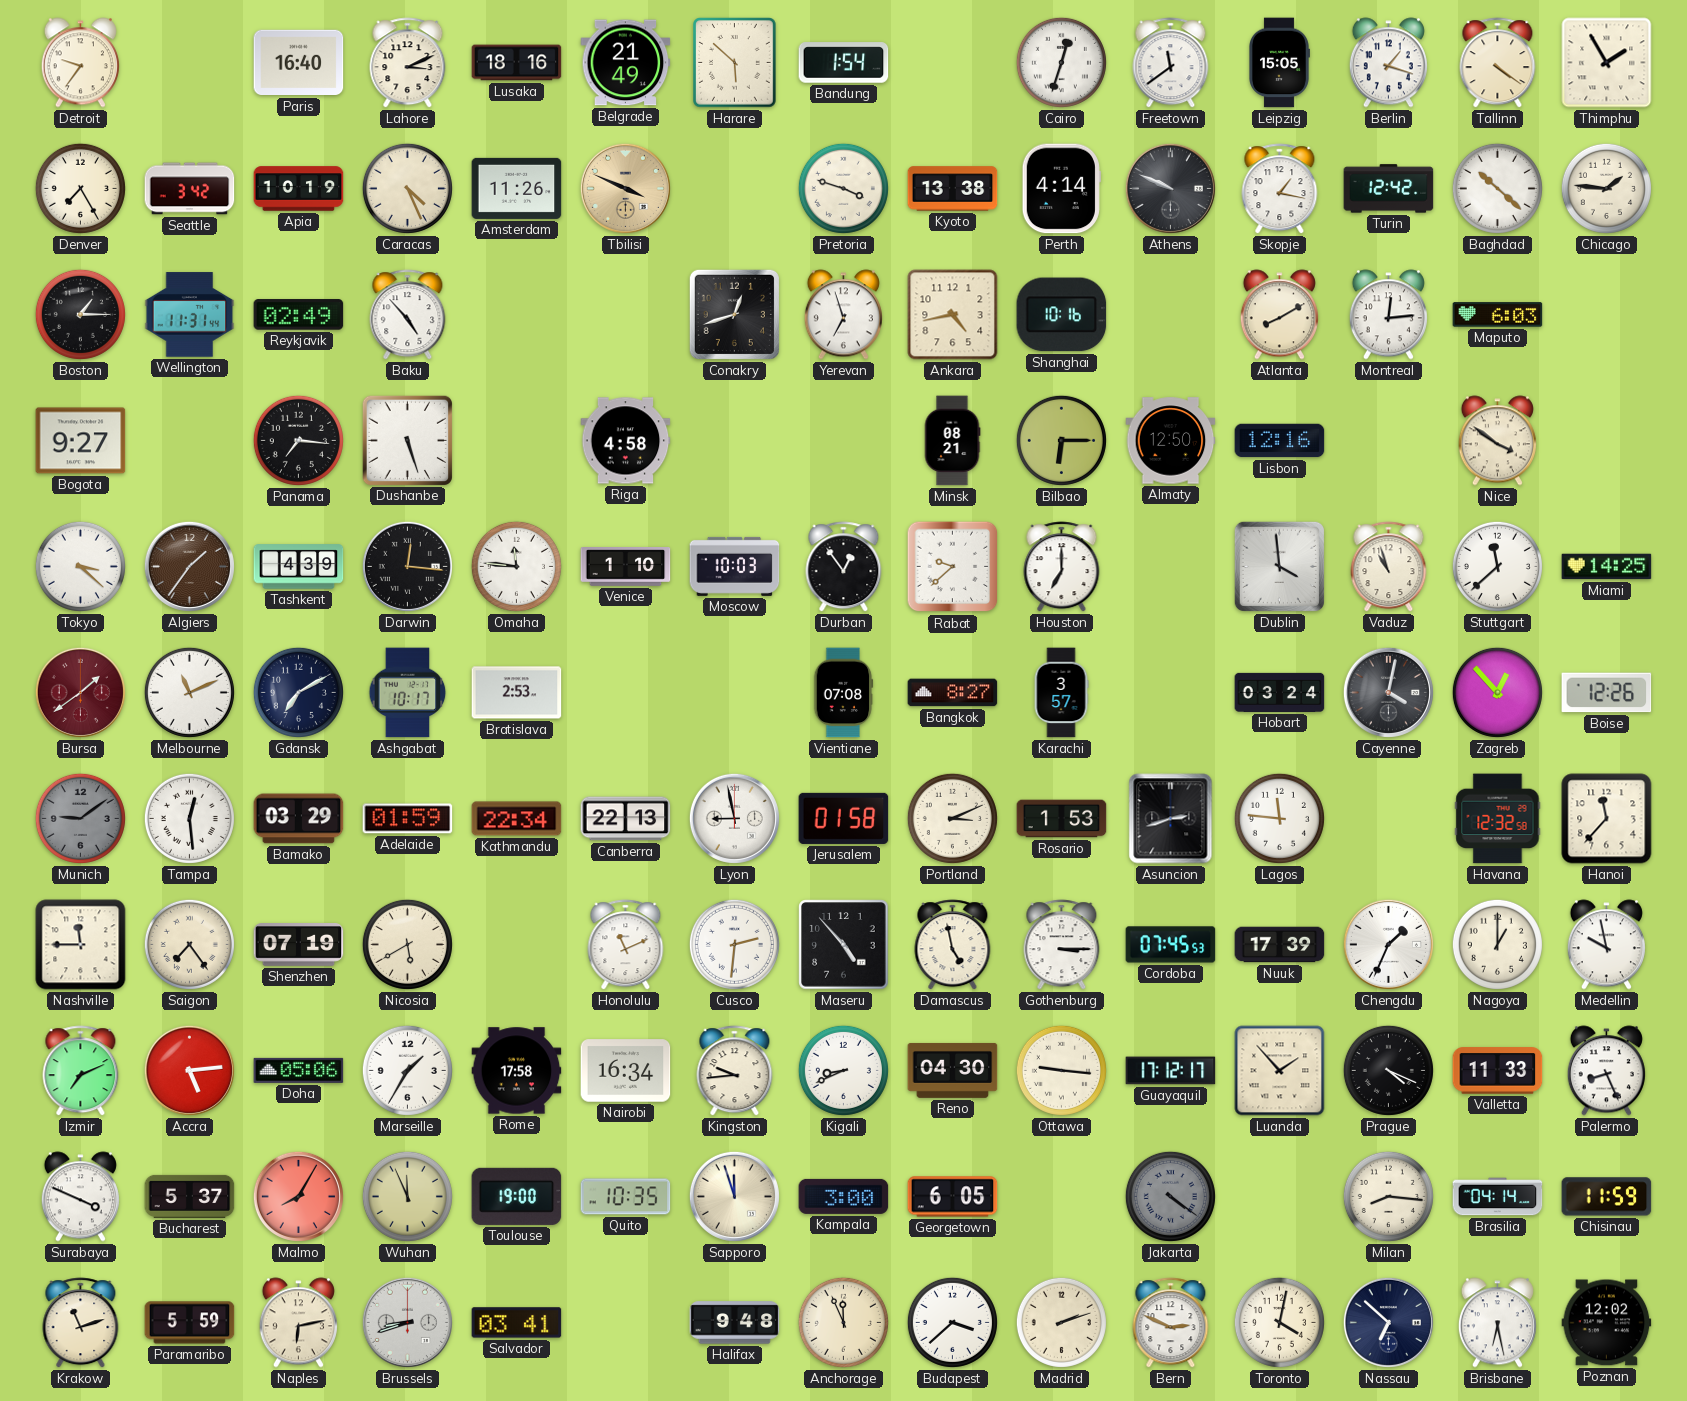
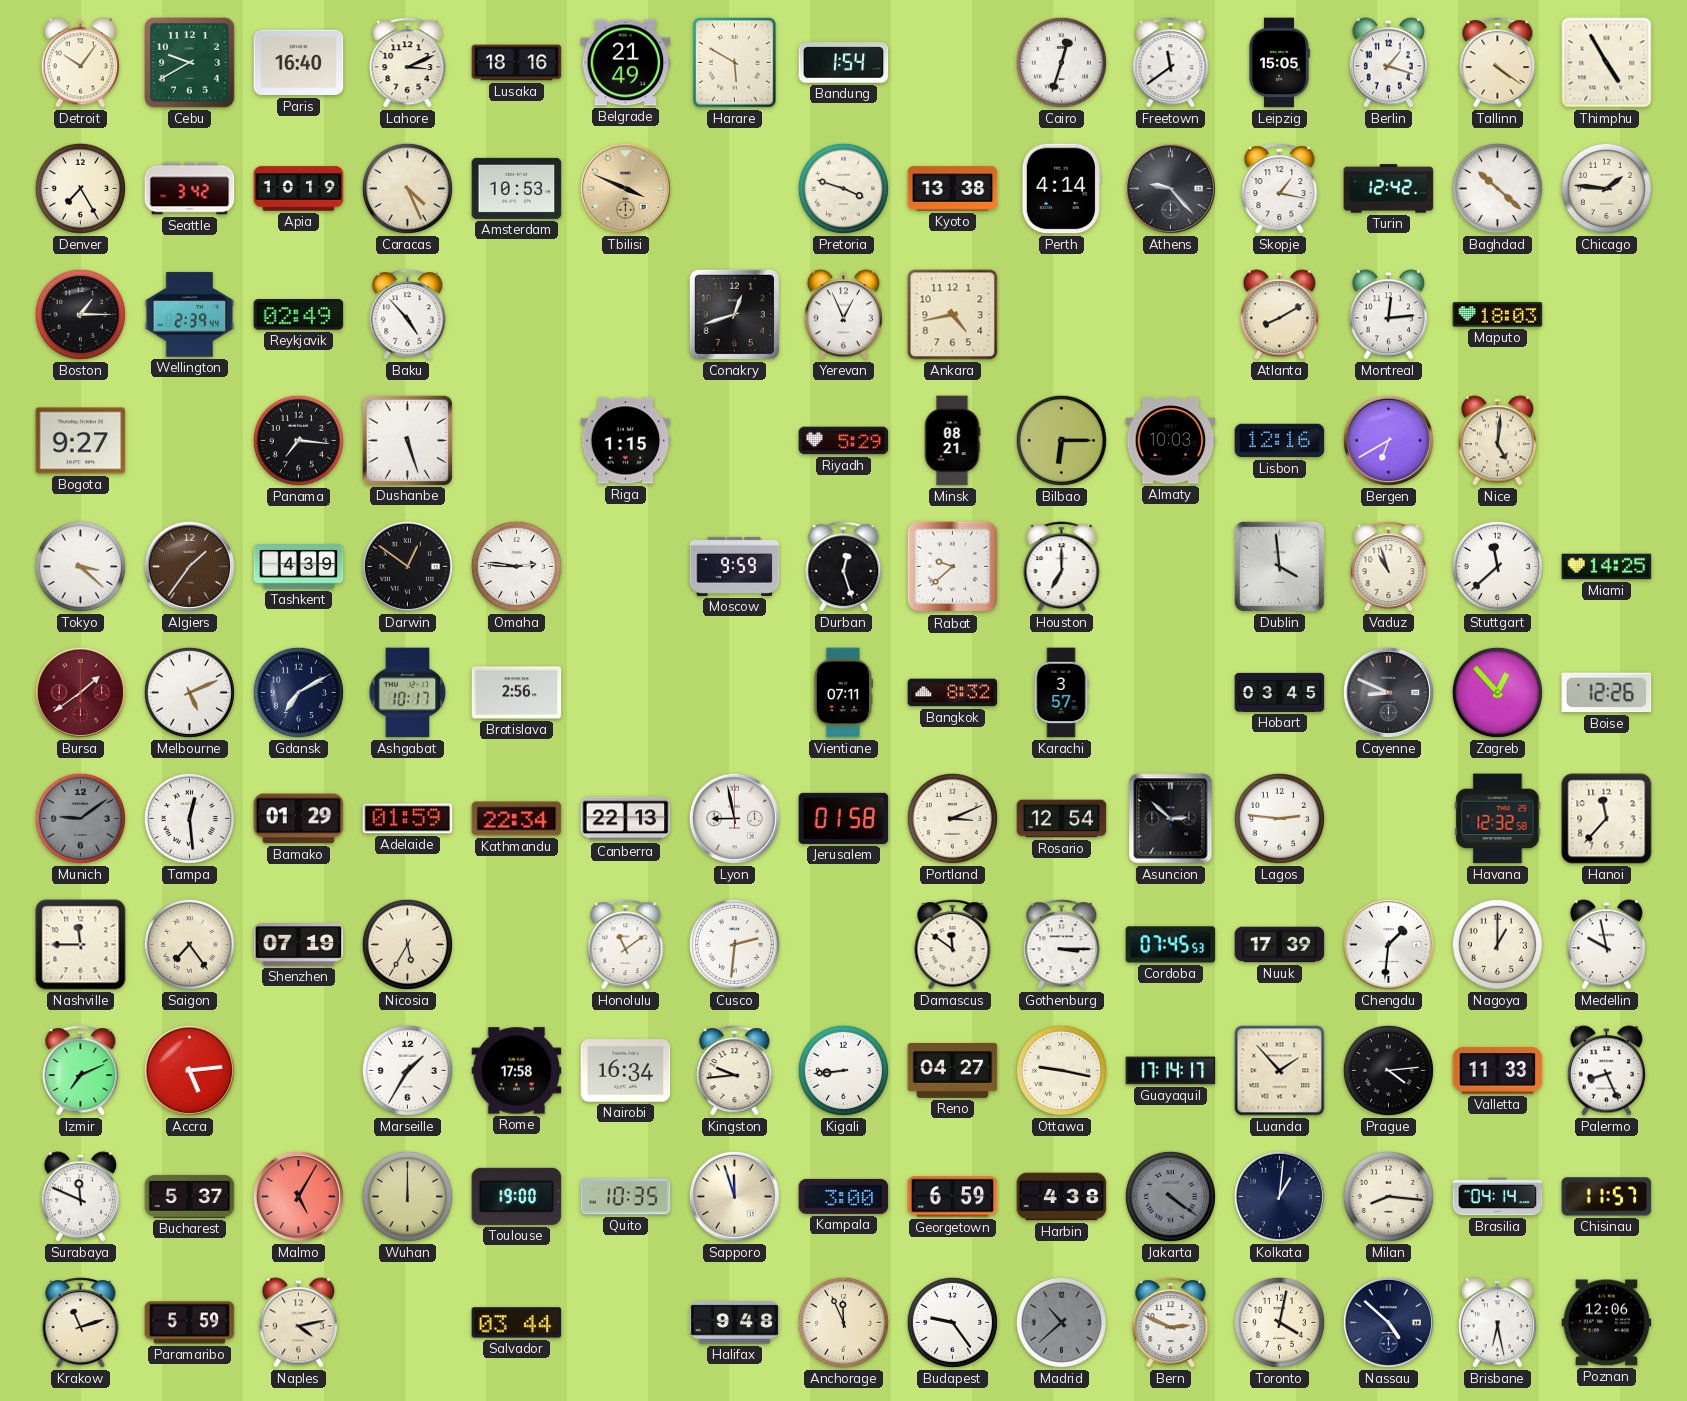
Detroit: 9:36 -> 10:06
Cebu: none -> 9:40
Harare: 5:52 -> 5:50
Thimphu: 1:55 -> 4:55
Amsterdam: 11:26 -> 10:53
Athens: 9:49 -> 9:23
Wellington: 11:31 -> 2:39
Yerevan: 6:57 -> 12:56
Shanghai: 10:16 -> none
Maputo: 6:03 -> 18:03
Riga: 4:58 -> 1:15
Riyadh: none -> 5:29
Almaty: 12:50 -> 10:03
Bergen: none -> 6:40
Nice: 3:51 -> 5:01
Darwin: 12:16 -> 12:51
Omaha: 11:46 -> 2:46
Venice: 1:10 -> none
Moscow: 10:03 -> 9:59
Durban: 12:54 -> 12:27
Melbourne: 11:11 -> 5:11
Bratislava: 2:53 -> 2:56
Vientiane: 07:08 -> 07:11
Bangkok: 8:27 -> 8:32
Hobart: 03:24 -> 03:45
Cayenne: 4:02 -> 8:49
Bamako: 03:29 -> 01:29
Rosario: 1:53 -> 12:54
Asuncion: 2:42 -> 2:52
Lagos: 11:46 -> 2:46
Nicosia: 5:40 -> 5:35
Honolulu: 11:11 -> 11:09
Maseru: 4:53 -> none
Damascus: 4:58 -> 11:51
Chengdu: 1:34 -> 1:31
Doha: 05:06 -> none
Kigali: 8:41 -> 8:44
Reno: 04:30 -> 04:27
Ottawa: 9:16 -> 9:17
Guayaquil: 17:12 -> 17:14
Prague: 4:19 -> 4:14
Surabaya: 3:49 -> 11:49
Malmo: 8:05 -> 5:05
Wuhan: 11:56 -> 12:00
Georgetown: 6:05 -> 6:59
Harbin: none -> 4:38
Kolkata: none -> 1:01
Chisinau: 11:59 -> 11:57
Naples: 6:13 -> 4:13
Brussels: 8:42 -> none
Salvador: 03:41 -> 03:44
Budapest: 3:38 -> 9:24
Madrid: 2:12 -> 10:38
Madrid dial: cream -> grey
Nassau: 6:52 -> 4:52
Poznan: 12:02 -> 12:06
